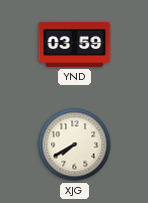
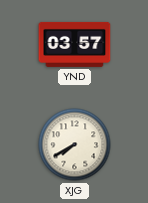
YND: 03:59 -> 03:57
